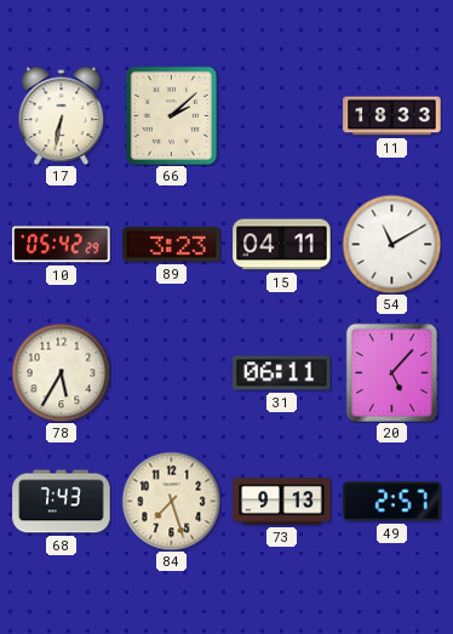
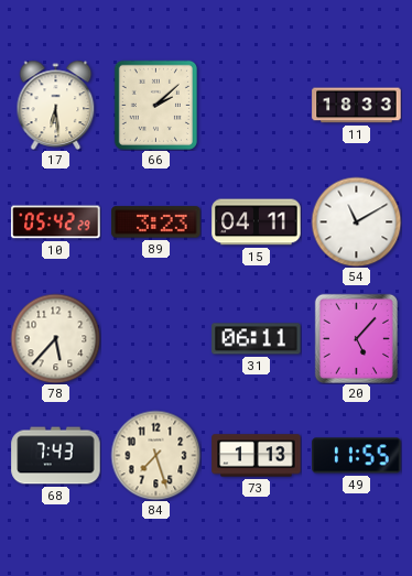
17: 6:32 -> 6:29
78: 5:35 -> 5:37
73: 9:13 -> 1:13
49: 2:57 -> 11:55
